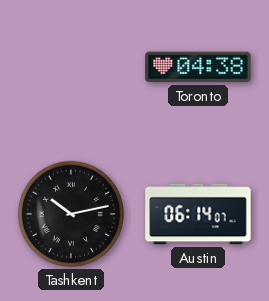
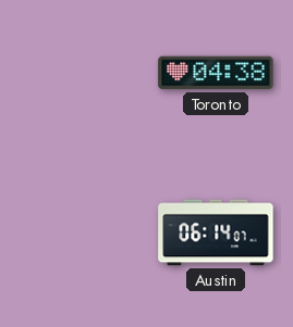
Tashkent: 10:13 -> none
